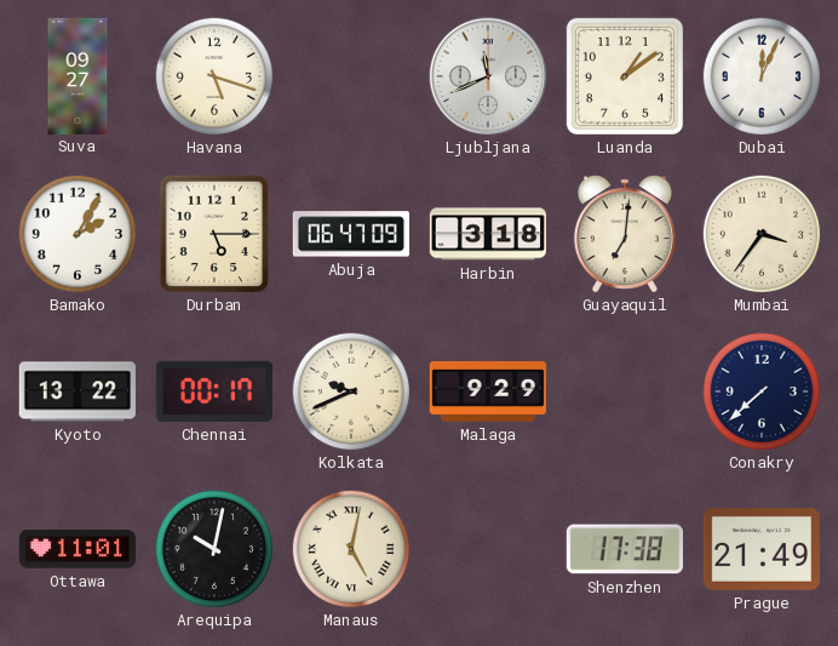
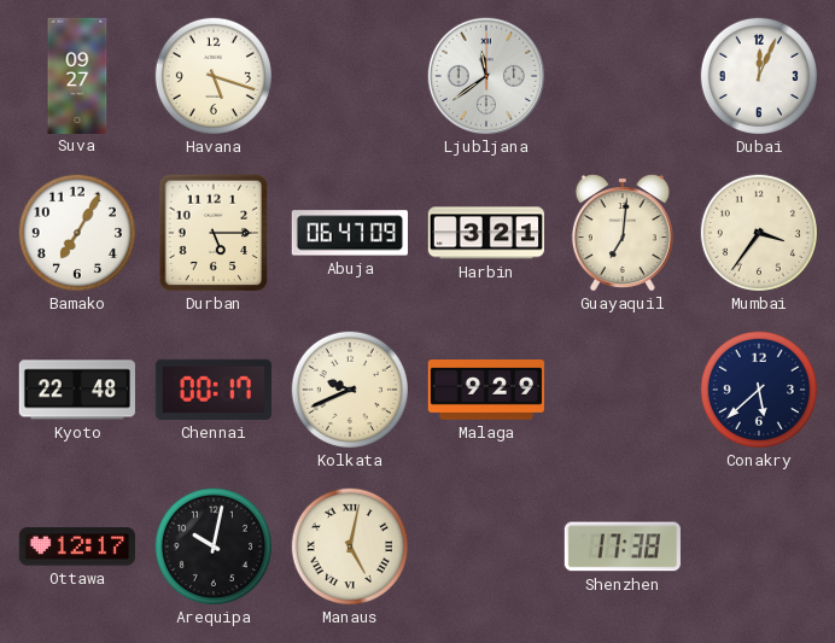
Ljubljana: 11:41 -> 11:39
Luanda: 1:09 -> none
Bamako: 2:05 -> 7:05
Harbin: 3:18 -> 3:21
Kyoto: 13:22 -> 22:48
Conakry: 7:38 -> 5:38
Ottawa: 11:01 -> 12:17
Prague: 21:49 -> none
